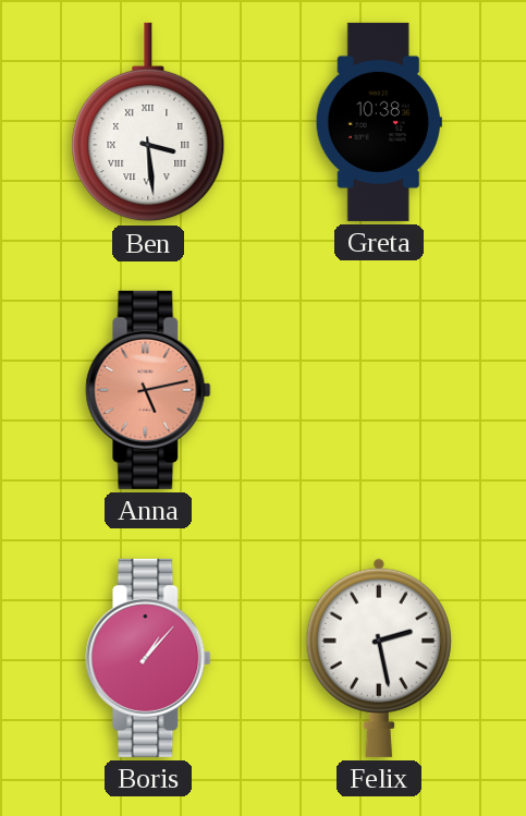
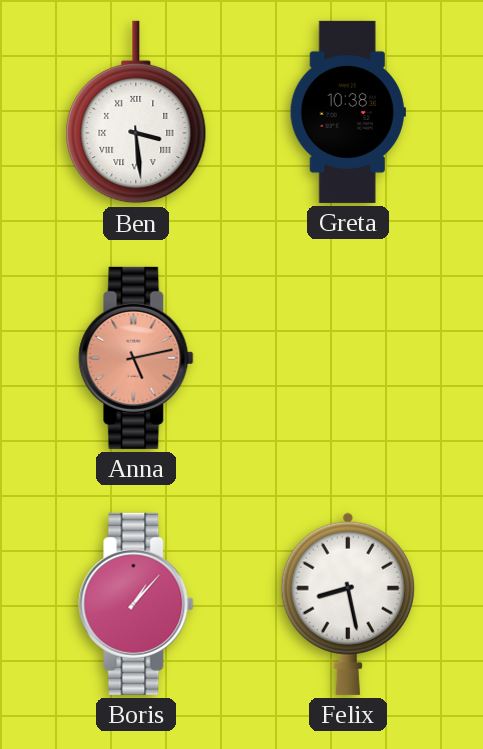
Felix: 2:28 -> 8:28
